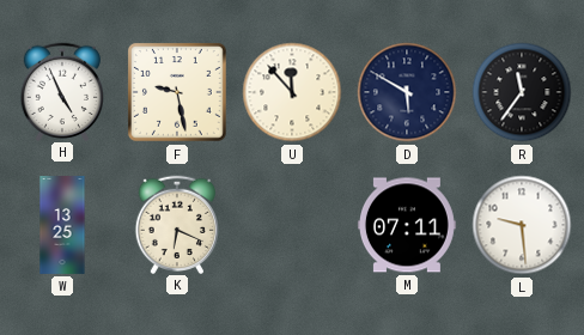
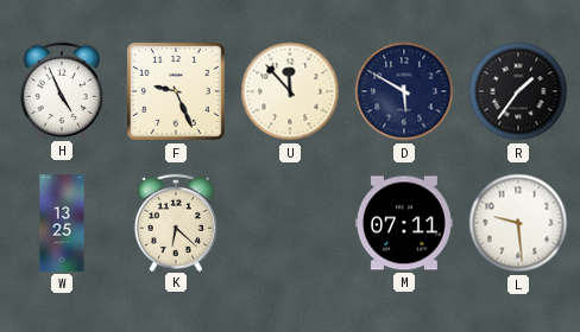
F: 9:28 -> 9:26
R: 11:36 -> 1:36
K: 6:19 -> 6:22
